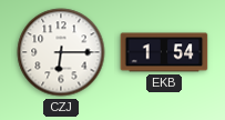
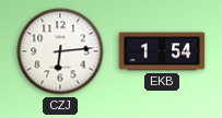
CZJ: 6:15 -> 6:14
